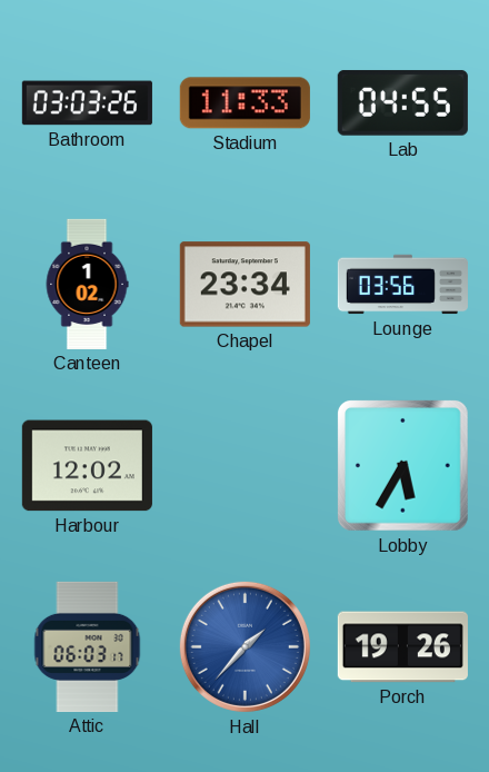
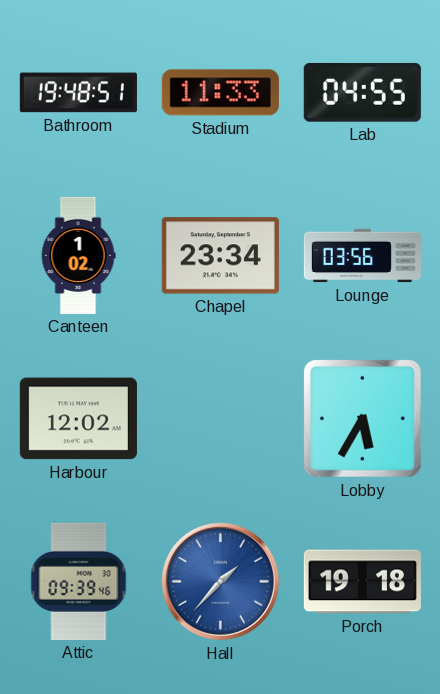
Bathroom: 03:03 -> 19:48
Attic: 06:03 -> 09:39
Porch: 19:26 -> 19:18
